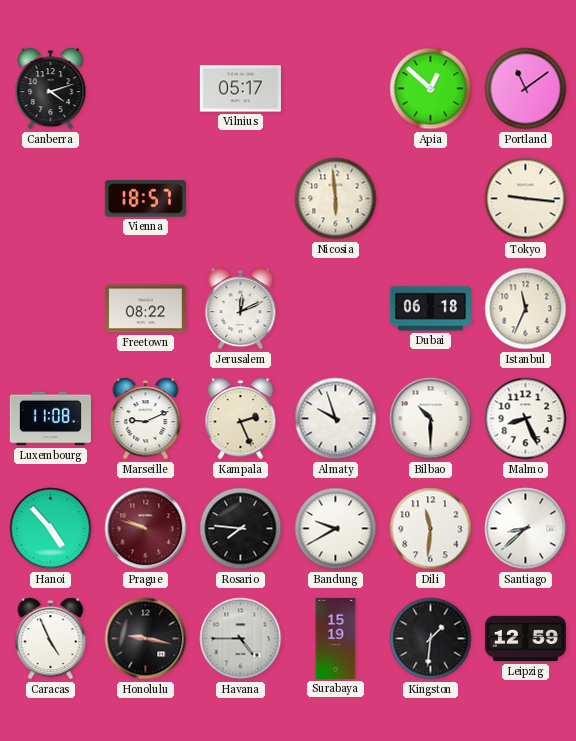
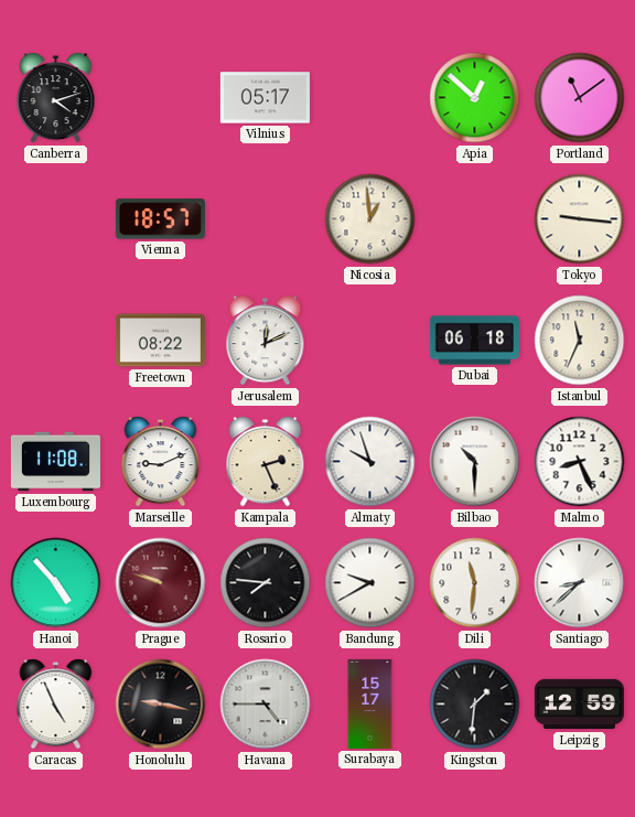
Nicosia: 5:59 -> 12:59
Surabaya: 15:19 -> 15:17
